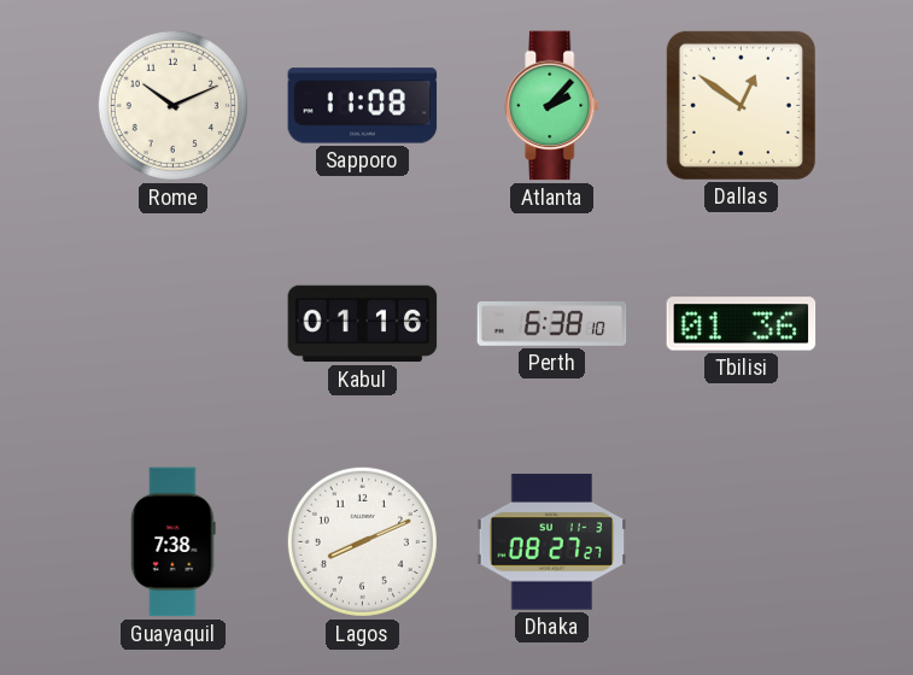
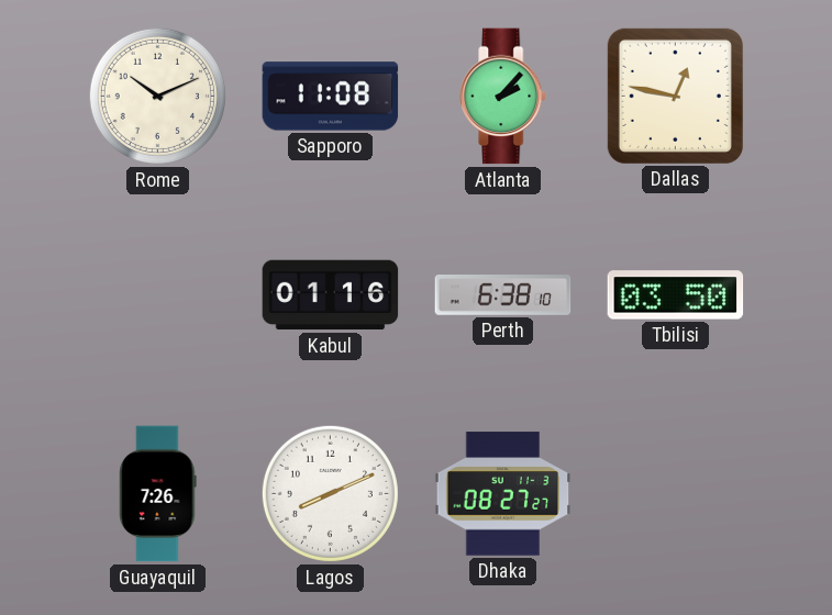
Dallas: 12:51 -> 12:47
Tbilisi: 01:36 -> 03:50
Guayaquil: 7:38 -> 7:26
